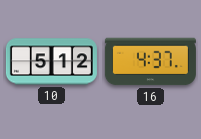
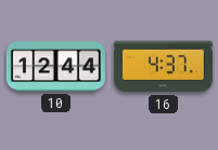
10: 5:12 -> 12:44
